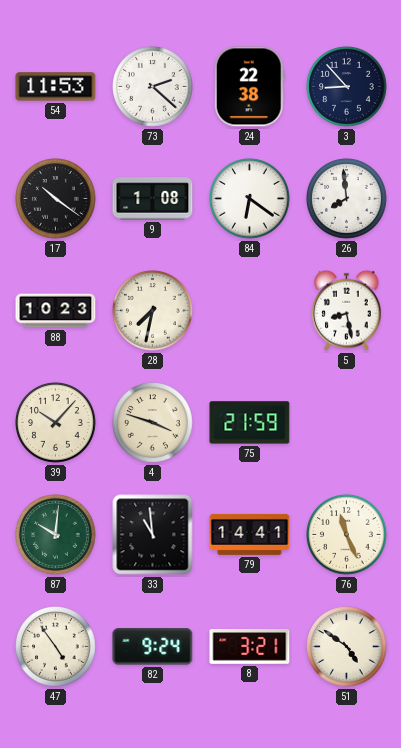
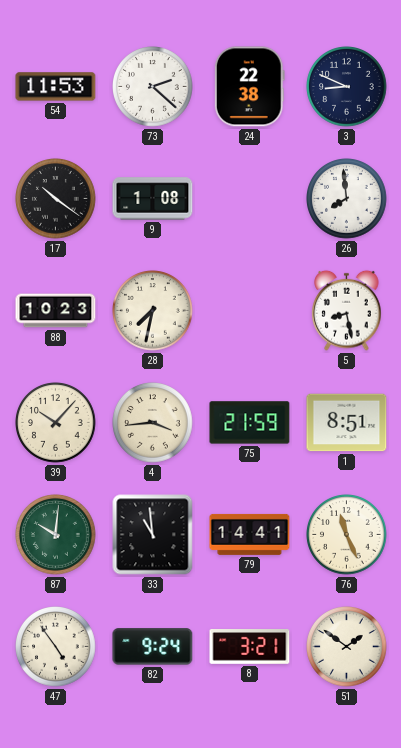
3: 8:53 -> 8:49
84: 6:21 -> none
4: 3:48 -> 3:44
1: none -> 8:51
51: 4:51 -> 1:51
